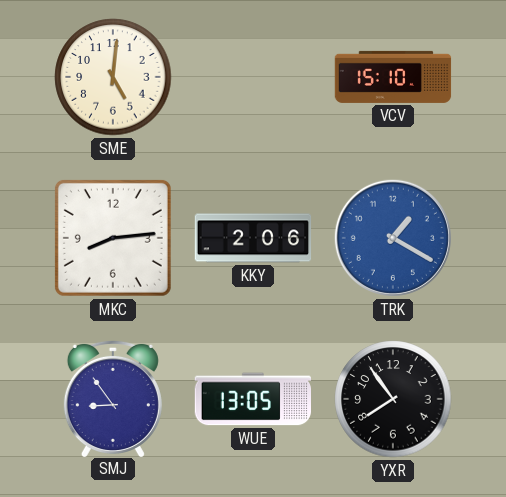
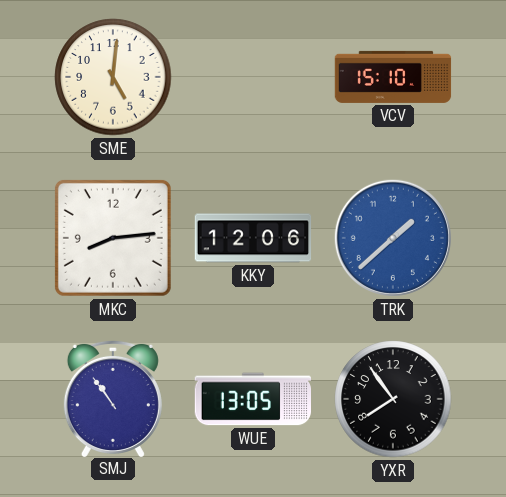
KKY: 2:06 -> 12:06
TRK: 1:20 -> 1:38
SMJ: 8:54 -> 10:54
